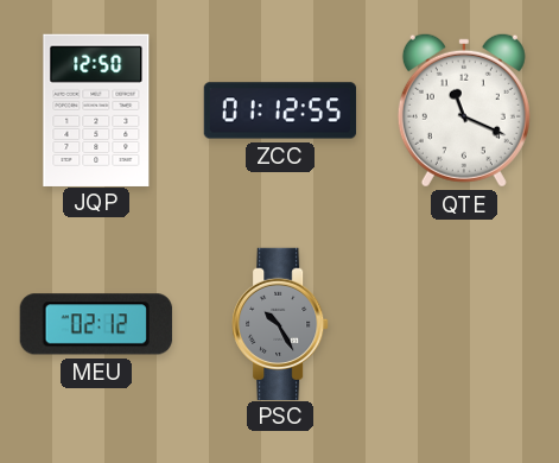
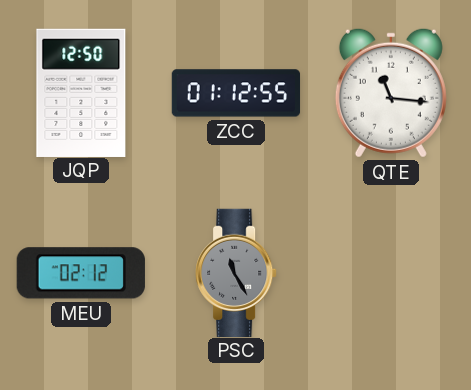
QTE: 11:19 -> 11:16
PSC: 10:25 -> 11:25
